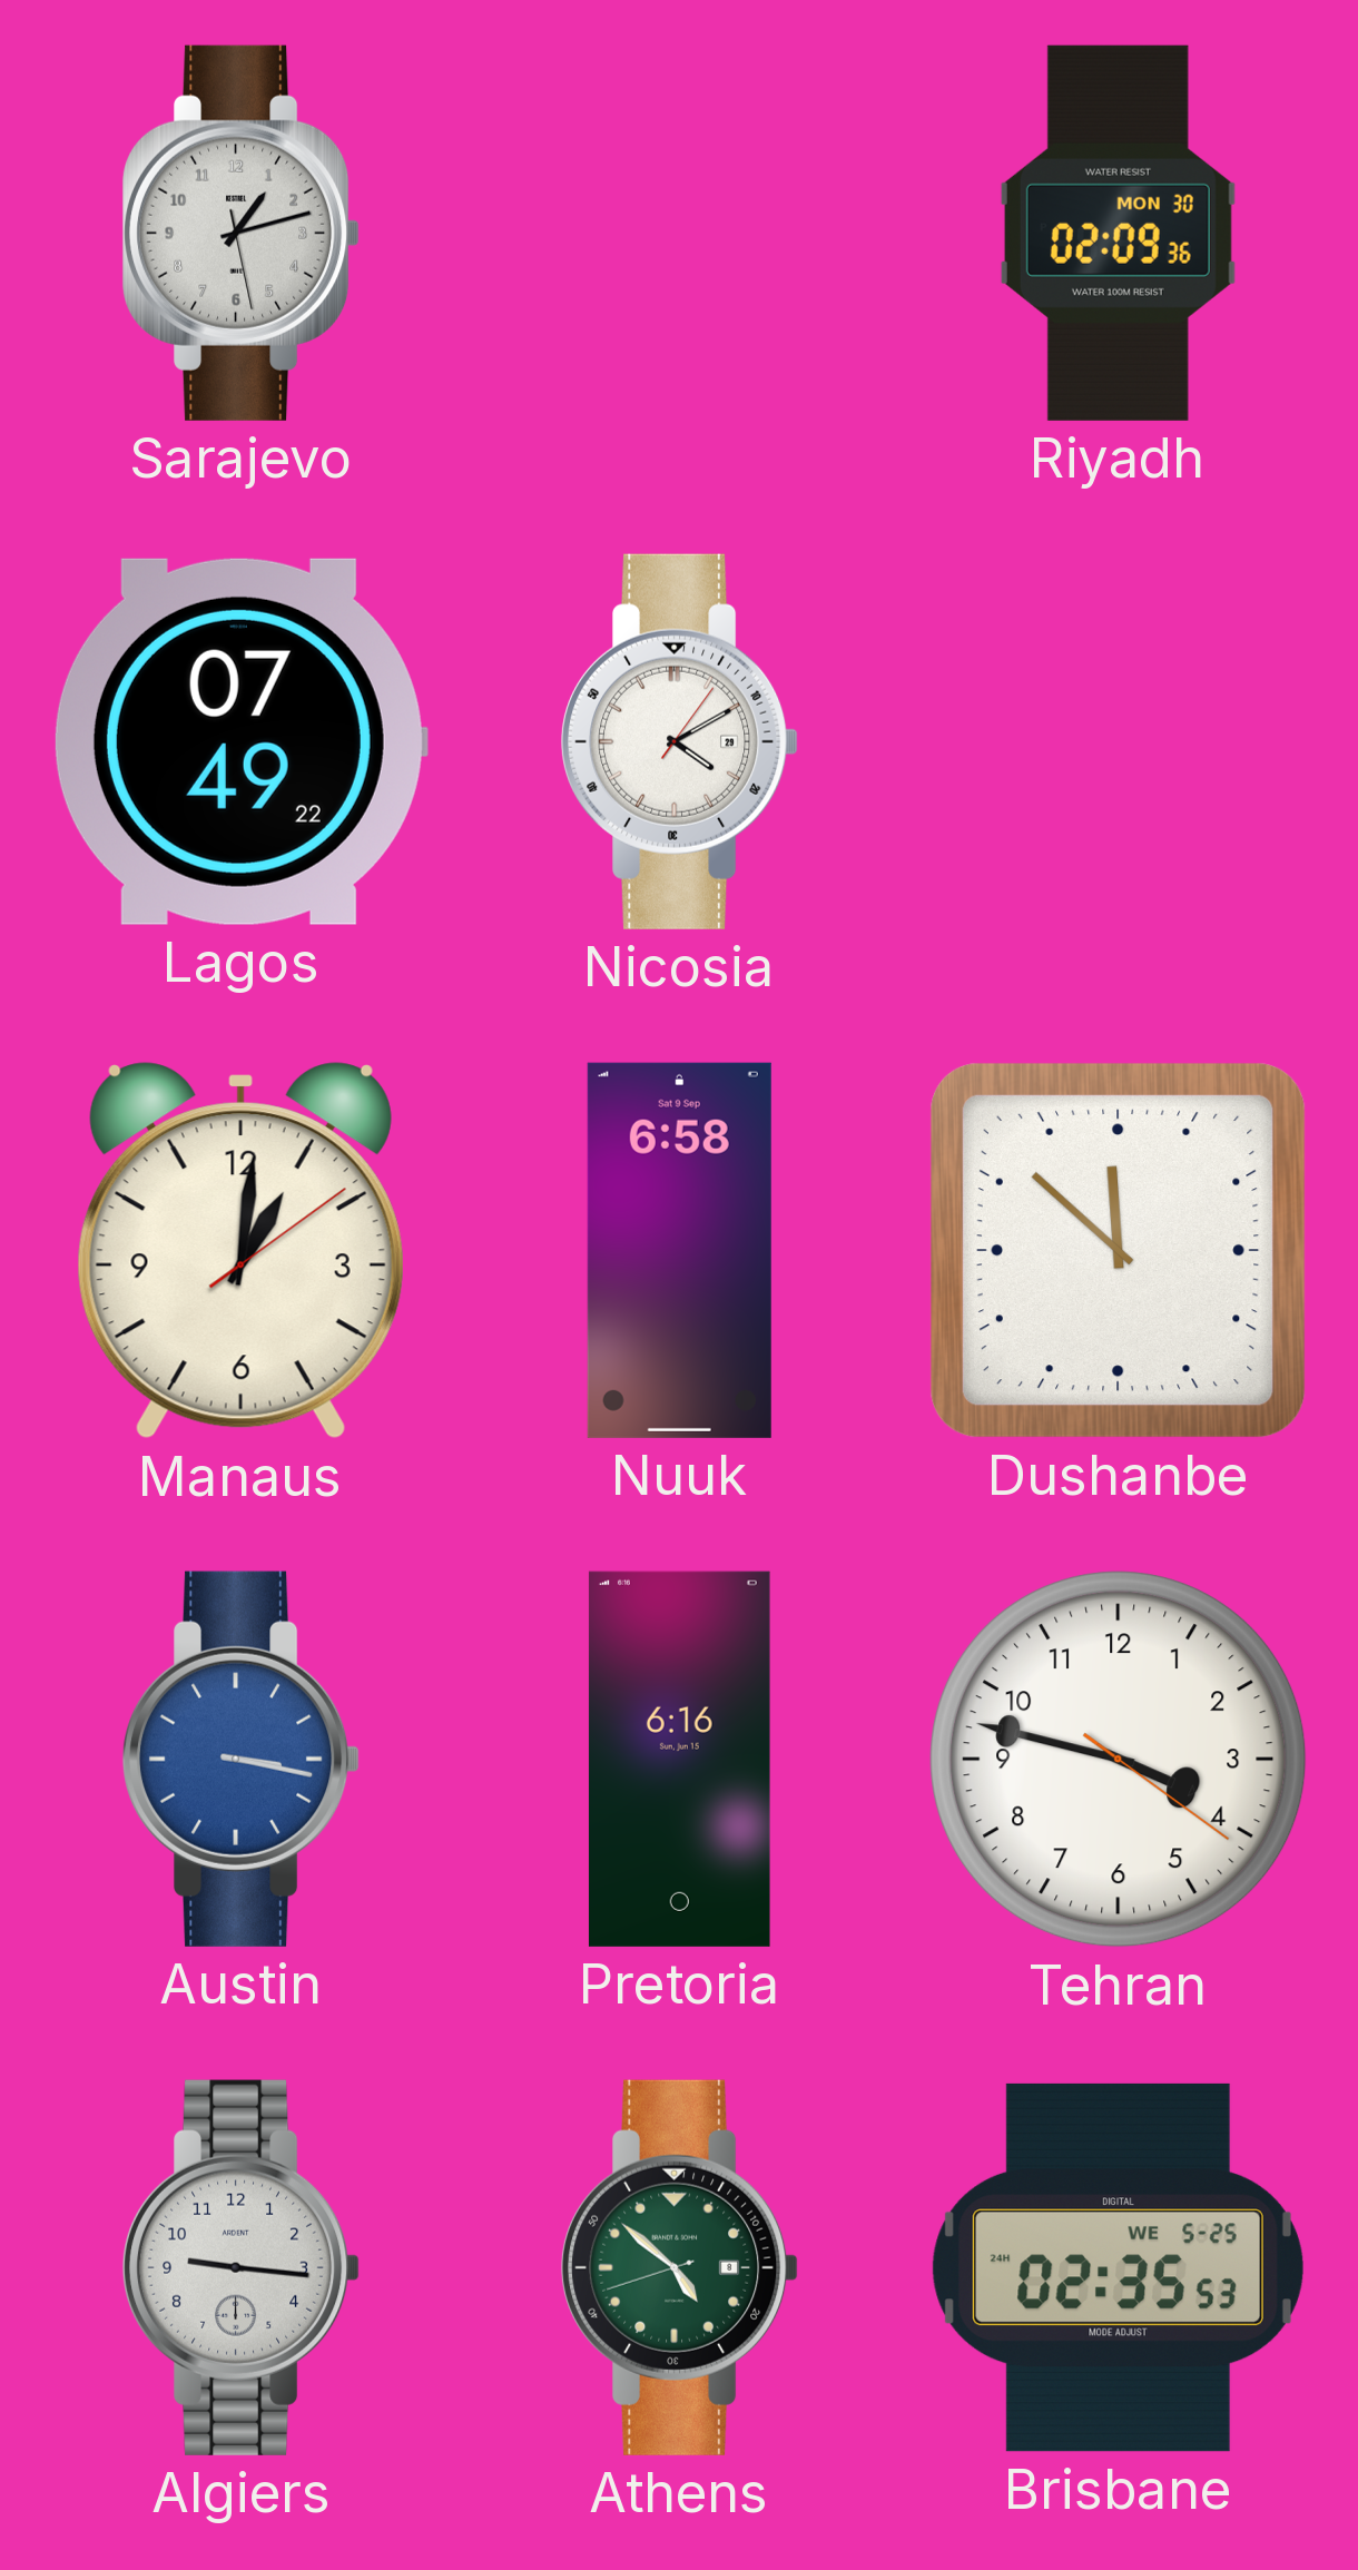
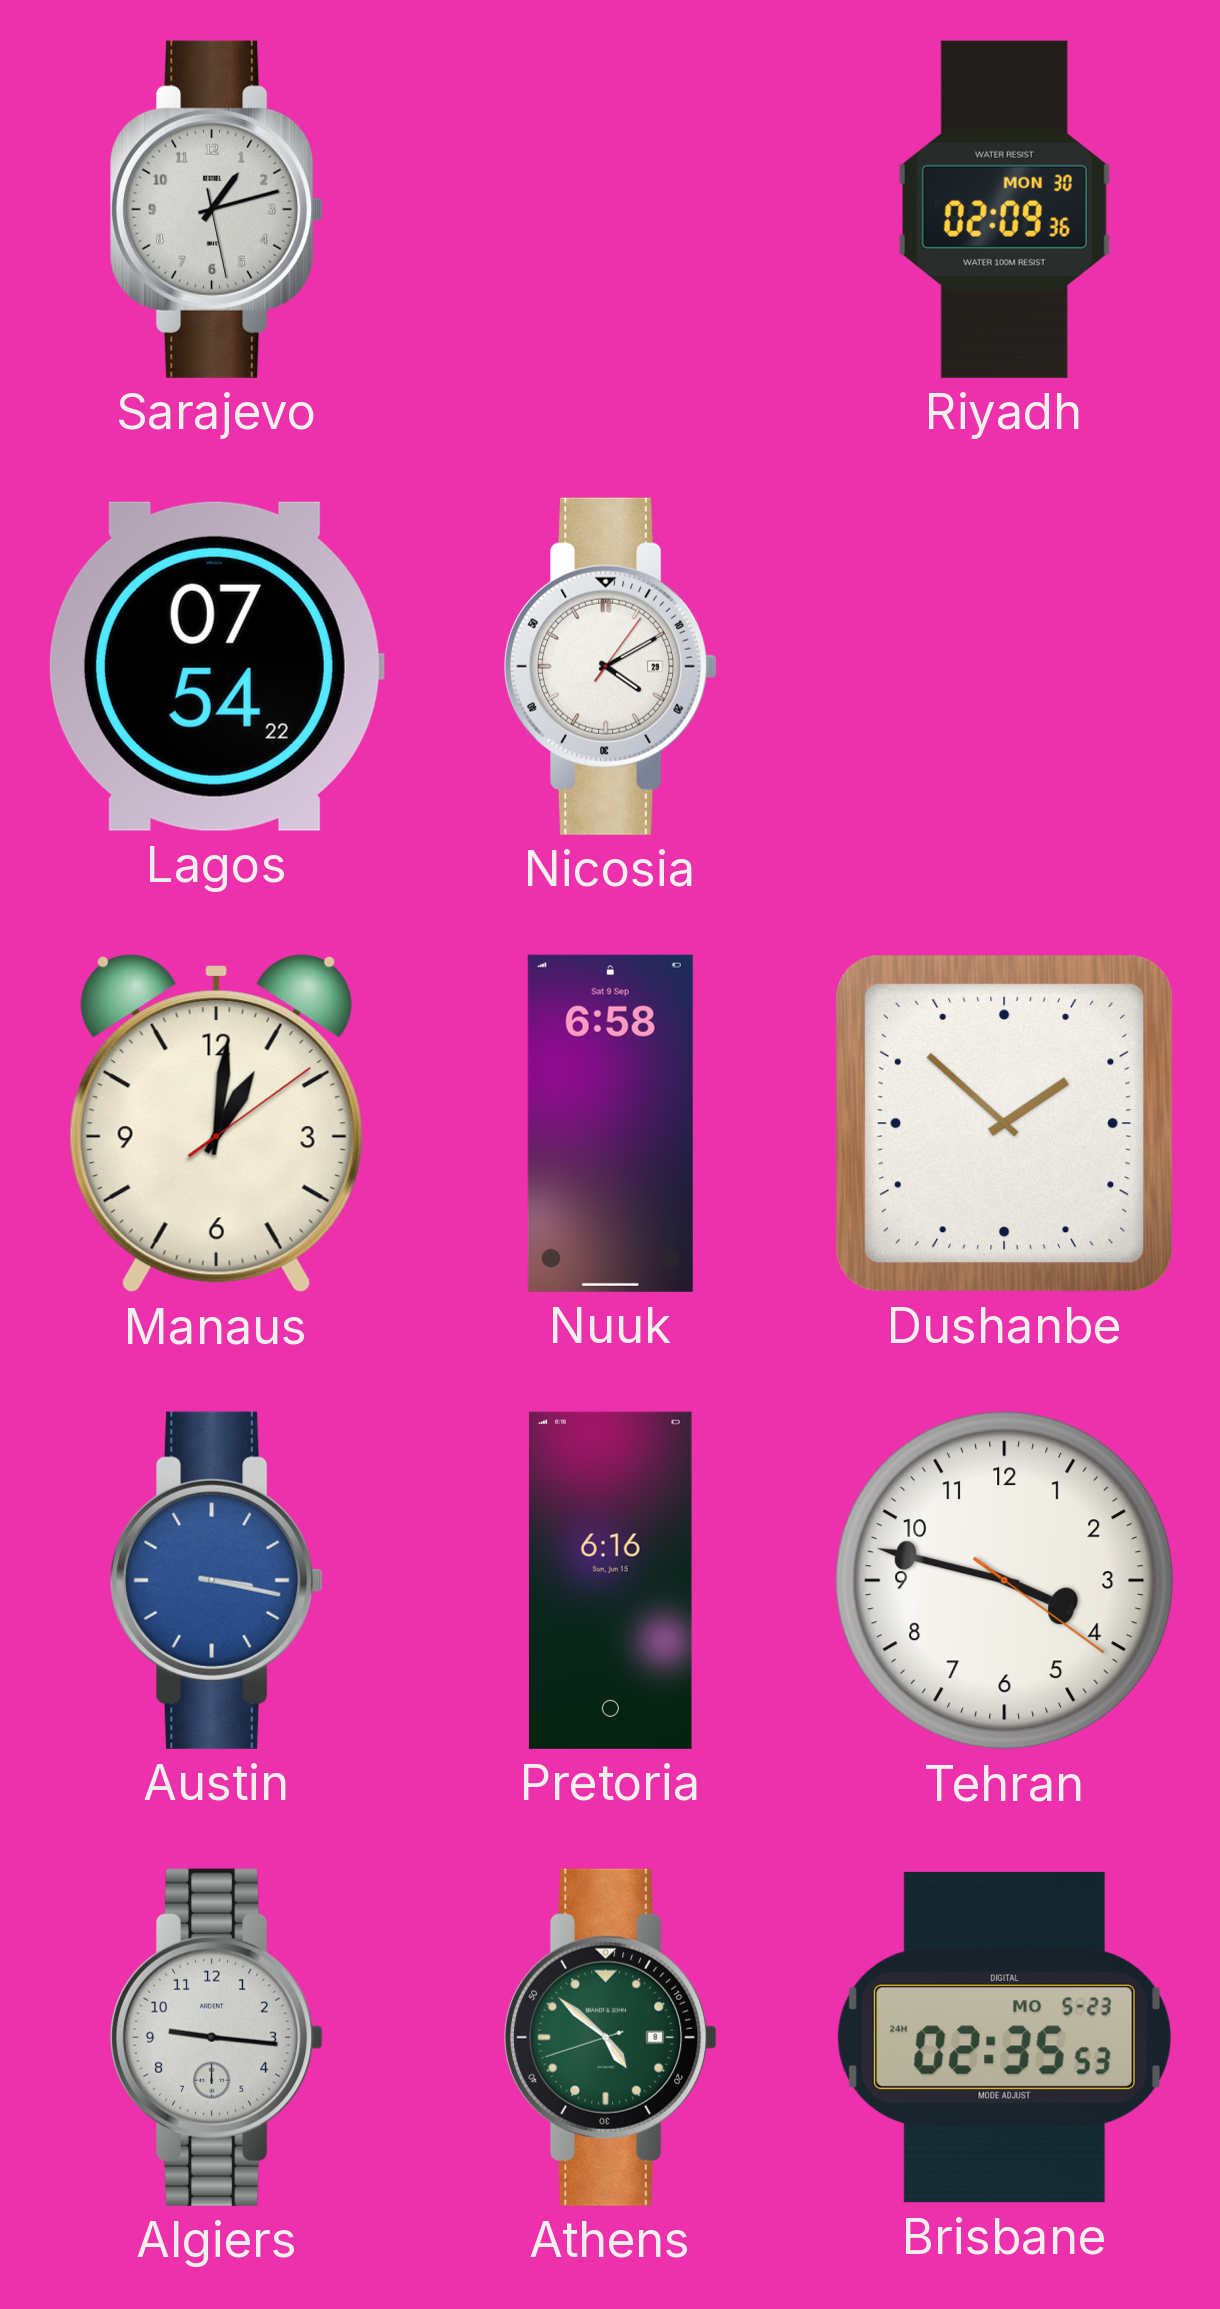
Lagos: 07:49 -> 07:54
Dushanbe: 11:52 -> 1:52
Brisbane date: WE 5-25 -> MO 5-23
